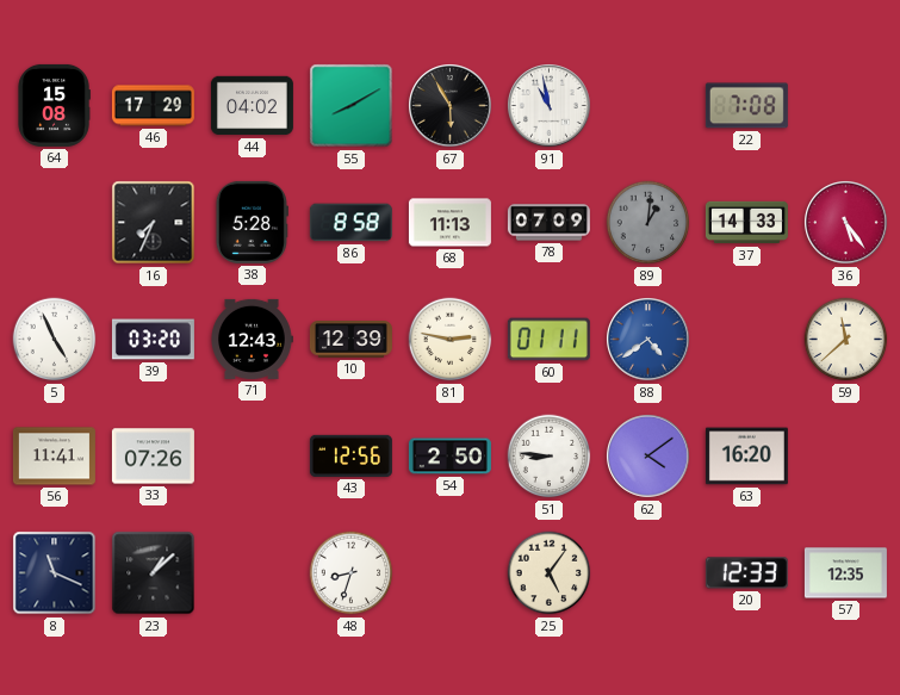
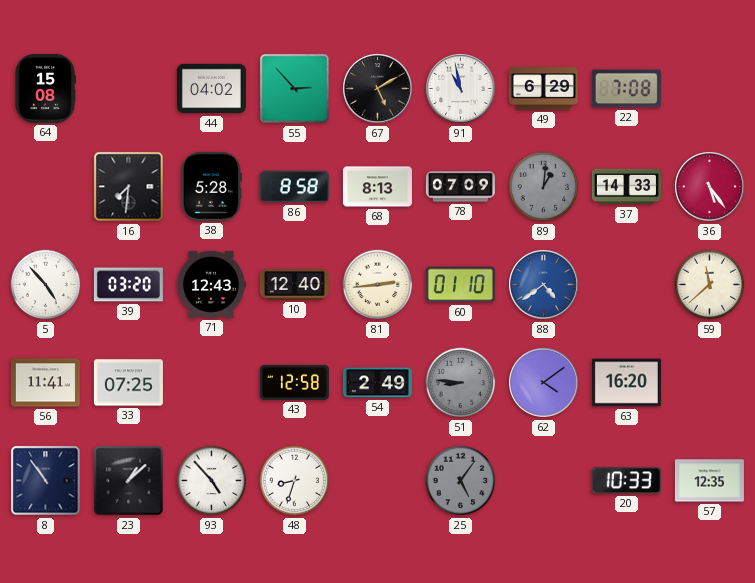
46: 17:29 -> none
55: 8:10 -> 2:53
67: 5:55 -> 5:10
49: none -> 6:29
16: 7:34 -> 7:31
68: 11:13 -> 8:13
5: 4:56 -> 4:53
10: 12:39 -> 12:40
81: 2:47 -> 2:44
60: 01:11 -> 01:10
33: 07:26 -> 07:25
43: 12:56 -> 12:58
54: 2:50 -> 2:49
51 dial: white -> grey
8: 11:19 -> 10:54
93: none -> 4:53
25 dial: cream -> grey
20: 12:33 -> 10:33
